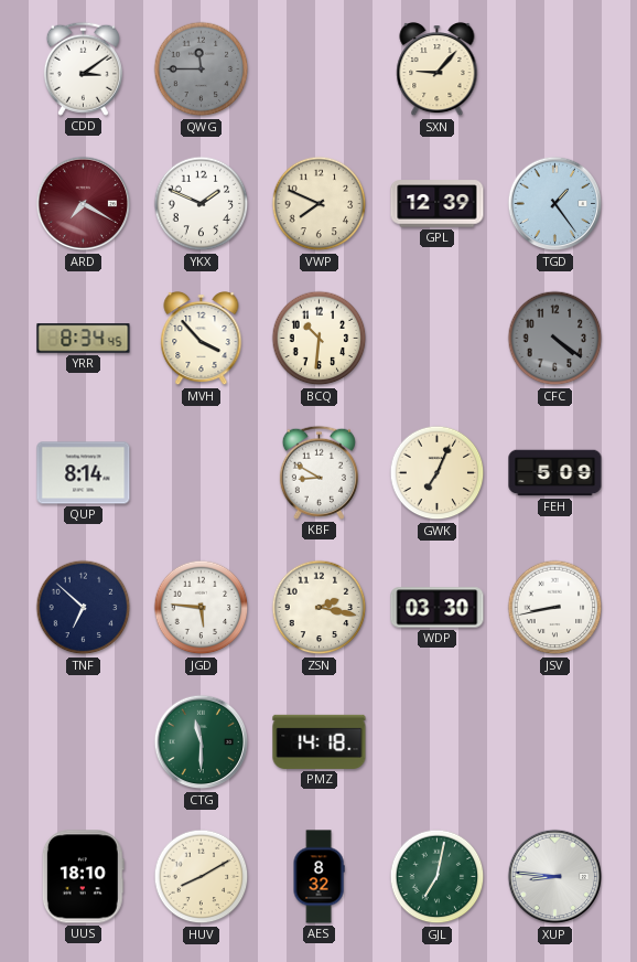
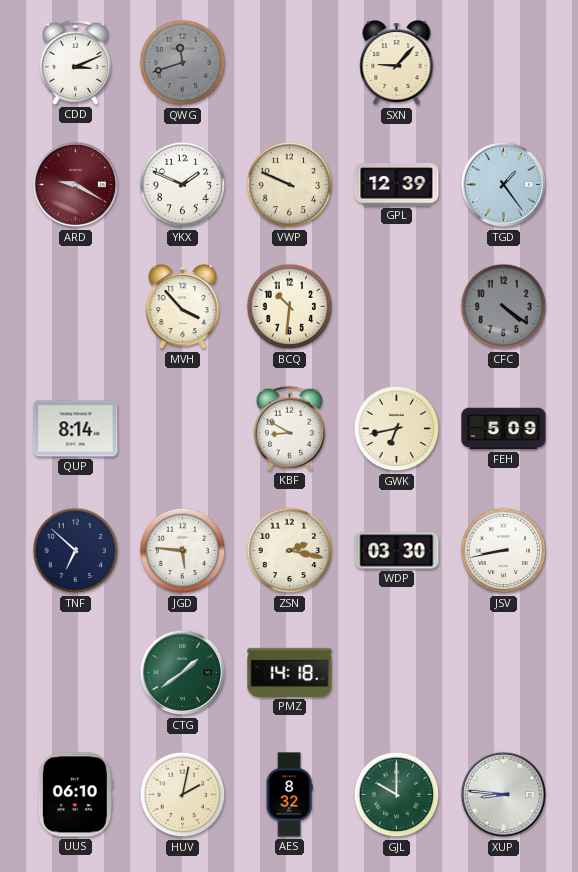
CDD: 3:09 -> 3:11
QWG: 11:45 -> 11:42
ARD: 7:20 -> 9:20
VWP: 7:49 -> 9:49
YRR: 8:34 -> none
GWK: 7:04 -> 6:43
CTG: 11:30 -> 1:39
UUS: 18:10 -> 06:10
HUV: 8:10 -> 2:02
GJL: 7:02 -> 10:00
